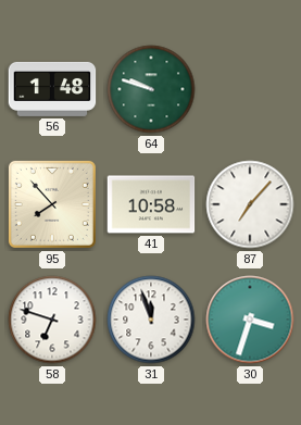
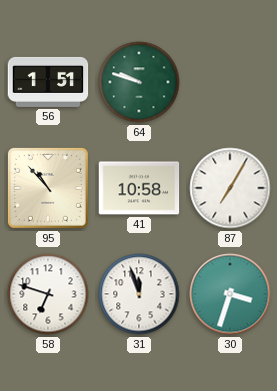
56: 1:48 -> 1:51
95: 7:53 -> 10:53
87: 7:07 -> 7:05
